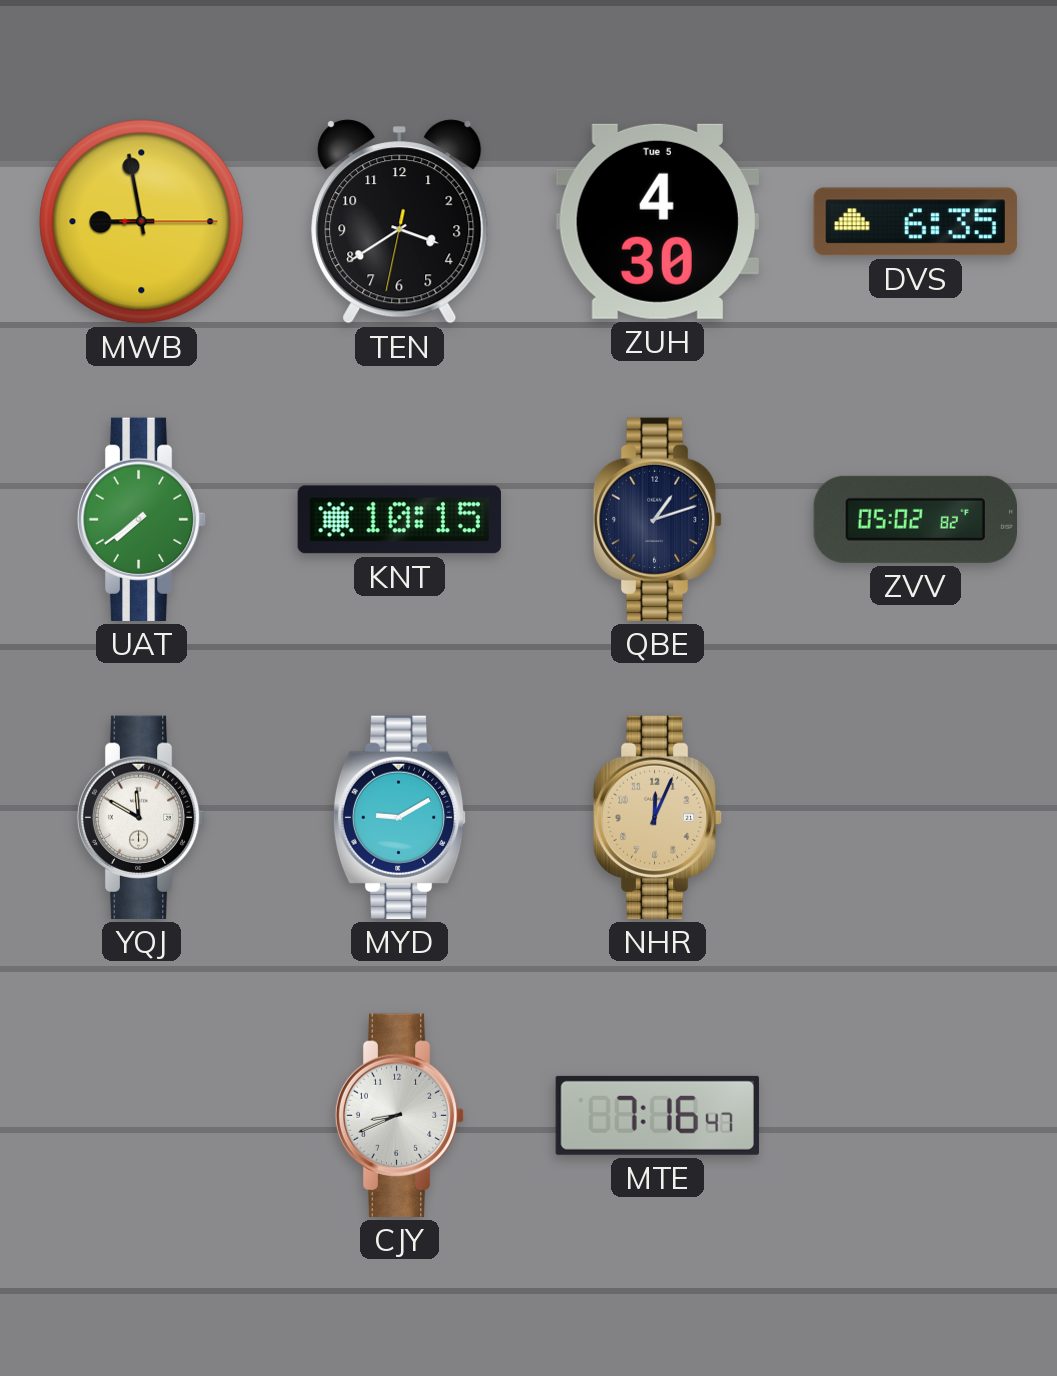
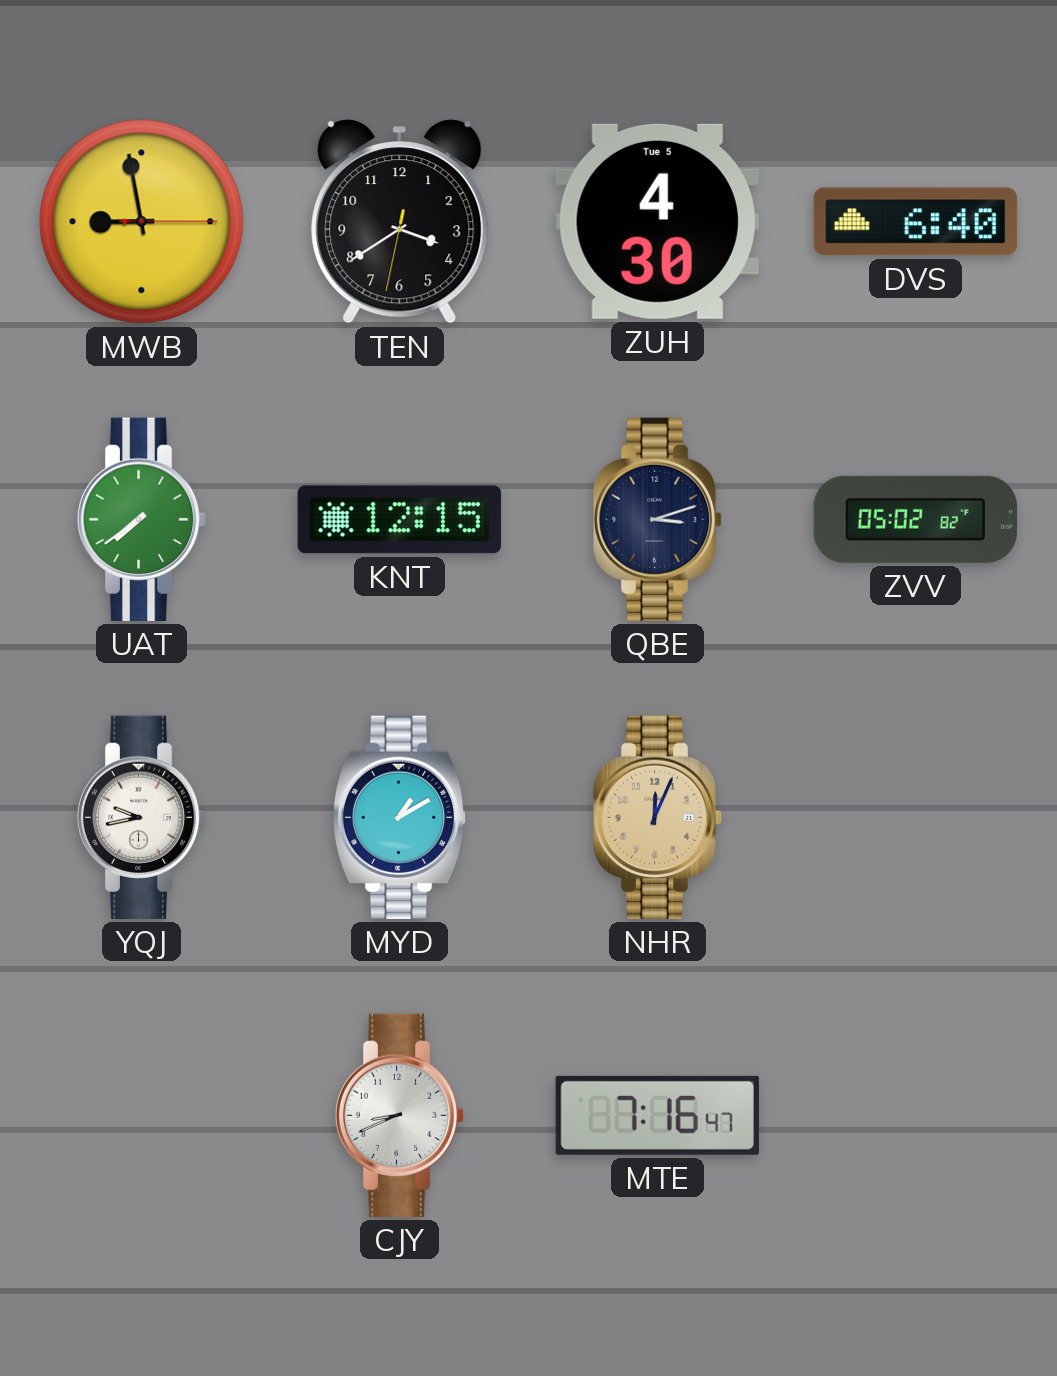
DVS: 6:35 -> 6:40
KNT: 10:15 -> 12:15
QBE: 1:12 -> 3:12
YQJ: 11:50 -> 9:43
MYD: 9:10 -> 1:10
